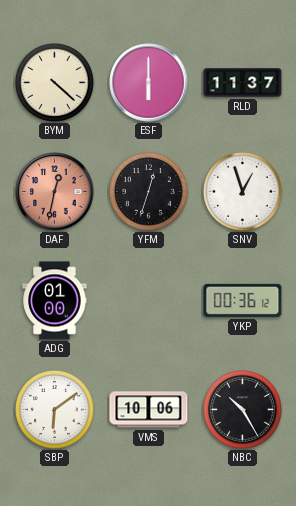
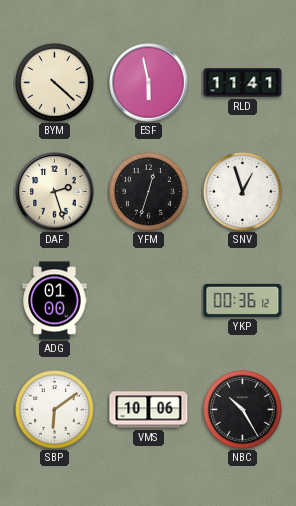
ESF: 6:00 -> 5:58
RLD: 11:37 -> 11:41
DAF: 12:32 -> 2:27
DAF dial: salmon -> cream
